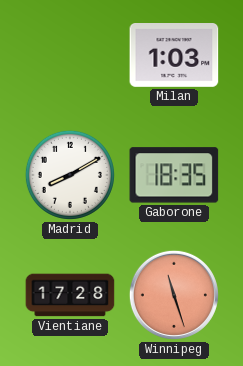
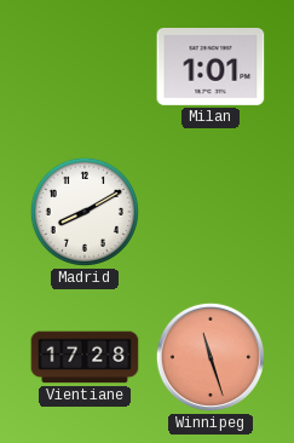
Milan: 1:03 -> 1:01
Gaborone: 18:35 -> none
